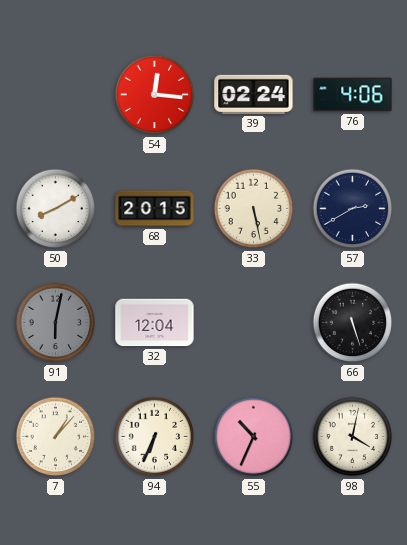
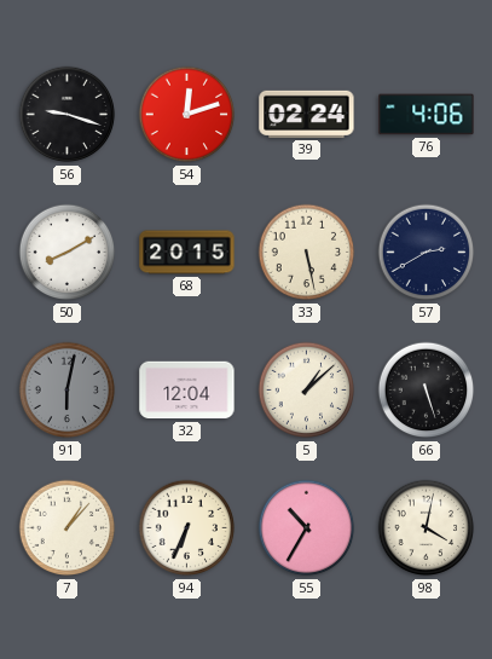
56: none -> 9:18
54: 12:16 -> 12:12
5: none -> 1:08
55: 10:34 -> 10:35
